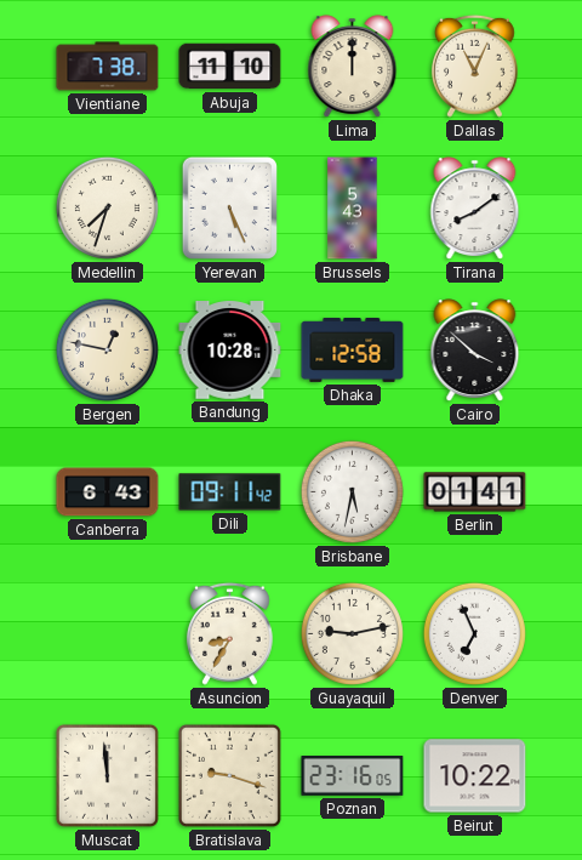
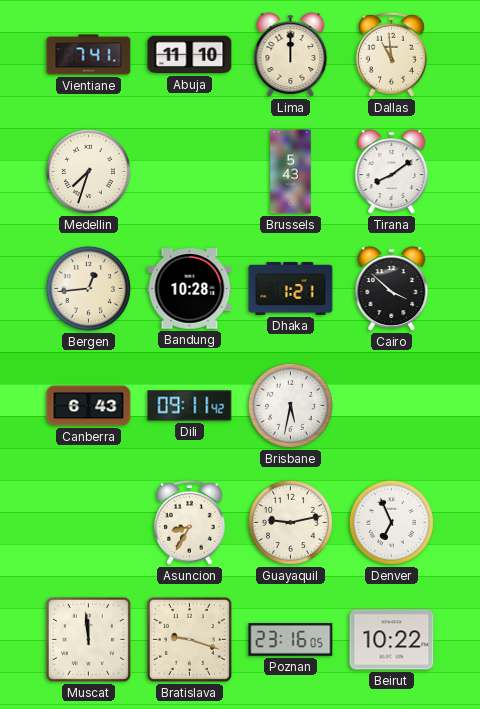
Vientiane: 7:38 -> 7:41
Dallas: 11:04 -> 10:59
Yerevan: 5:26 -> none
Bergen: 12:47 -> 12:44
Dhaka: 12:58 -> 1:21
Berlin: 01:41 -> none
